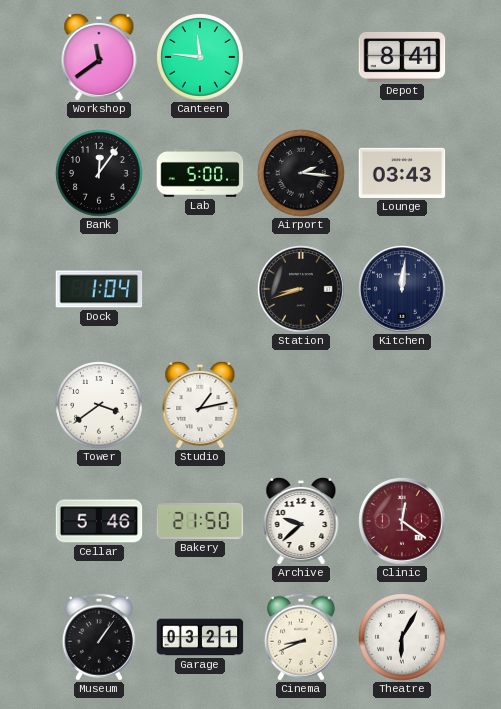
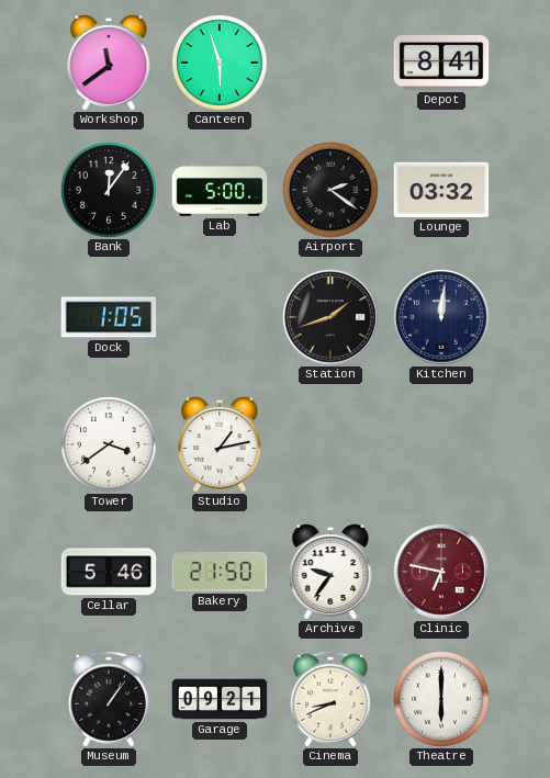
Canteen: 11:46 -> 5:57
Airport: 2:16 -> 2:21
Lounge: 03:43 -> 03:32
Dock: 1:04 -> 1:05
Station: 8:42 -> 1:42
Archive: 9:38 -> 9:36
Clinic: 12:21 -> 6:47
Garage: 03:21 -> 09:21
Theatre: 6:05 -> 6:00
